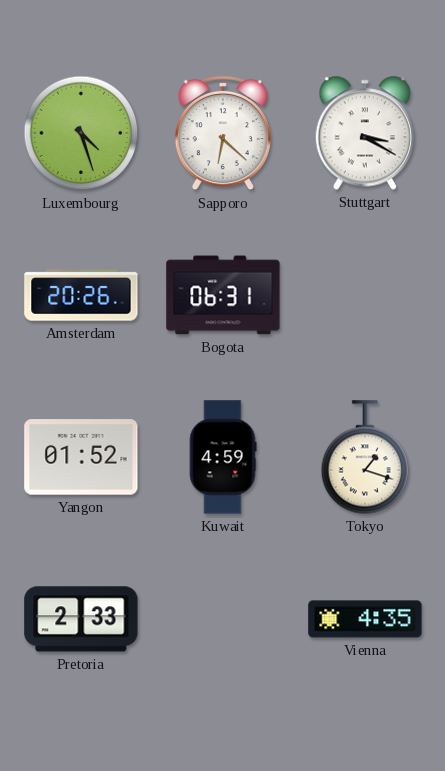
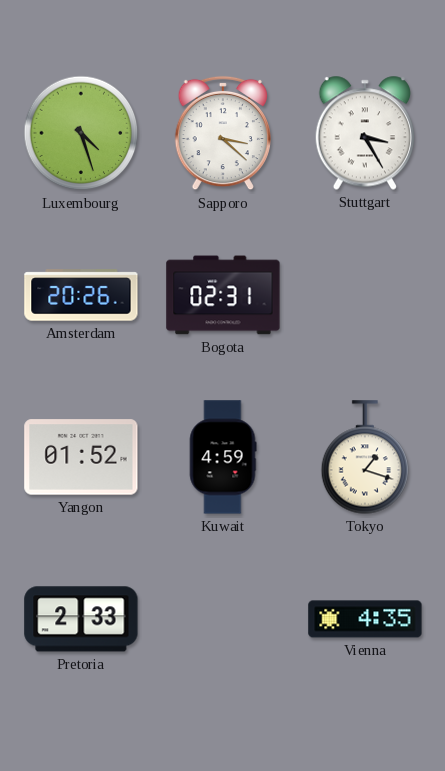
Sapporo: 6:22 -> 3:22
Stuttgart: 3:20 -> 3:25
Bogota: 06:31 -> 02:31
